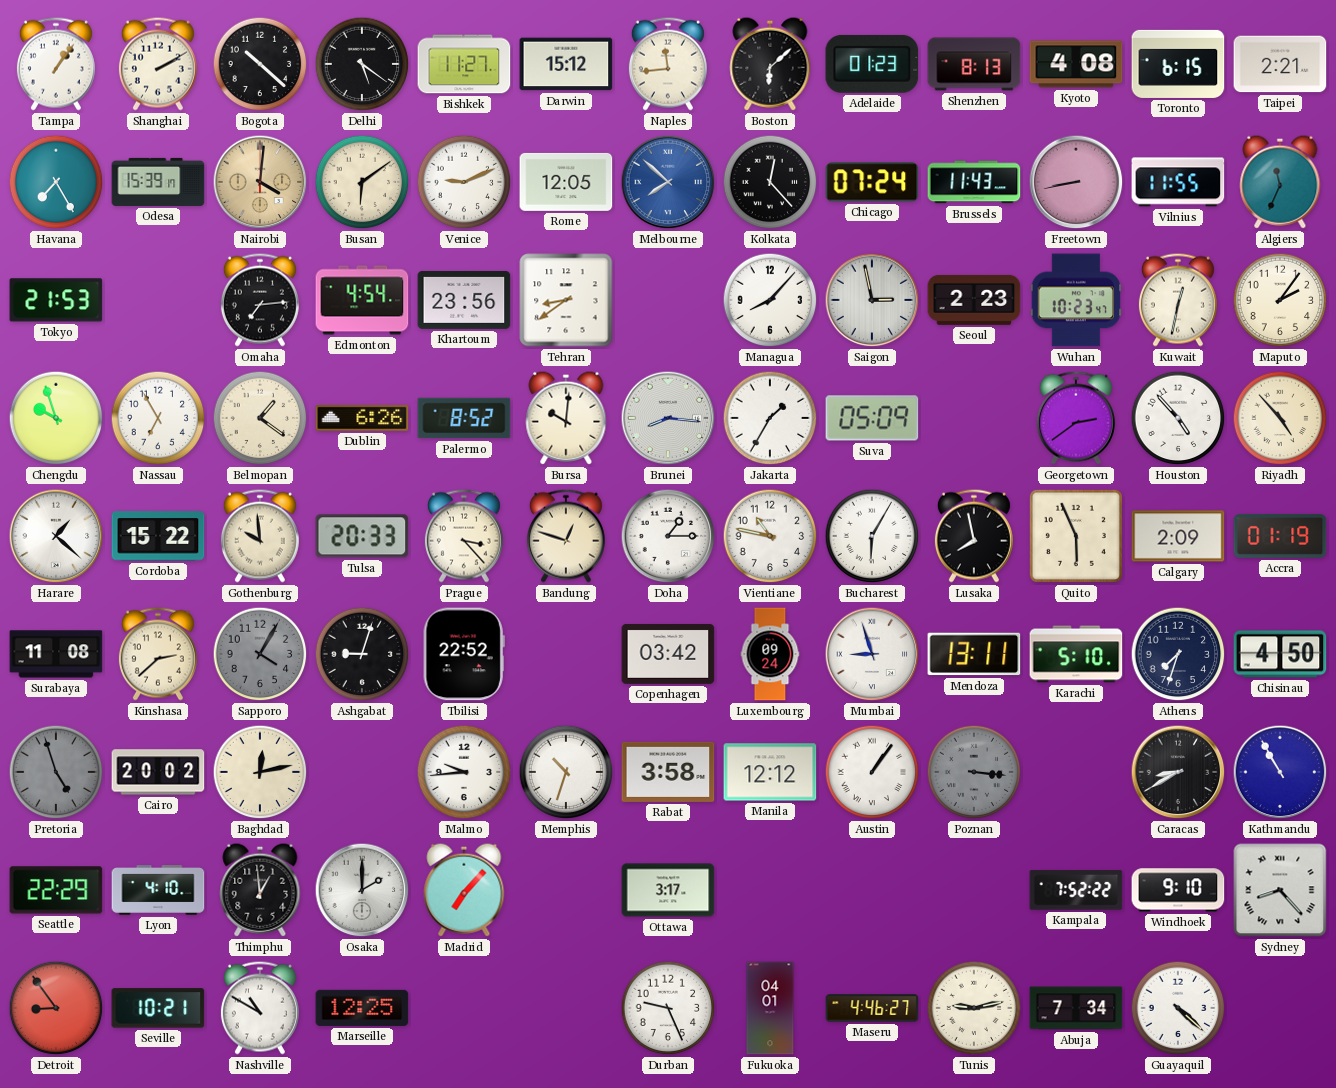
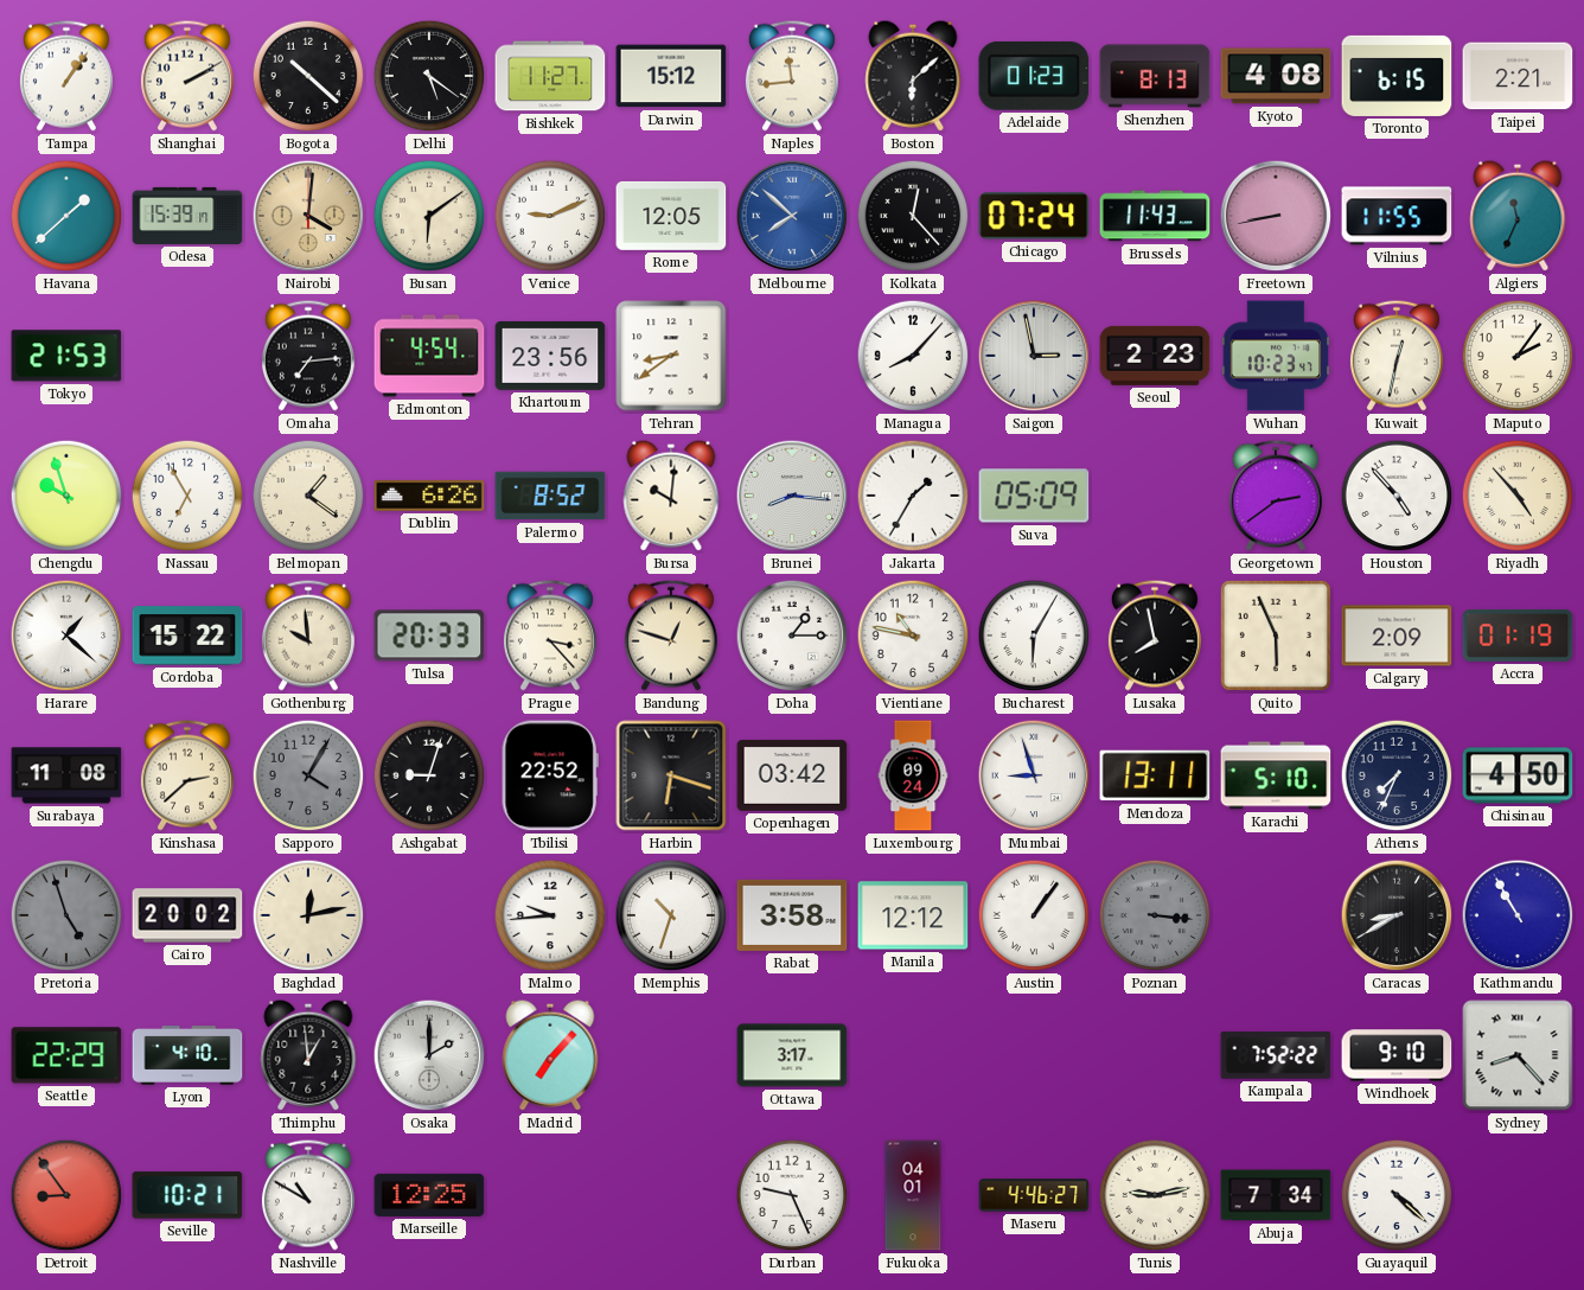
Havana: 7:25 -> 1:38
Harbin: none -> 6:18
Athens: 7:33 -> 7:34
